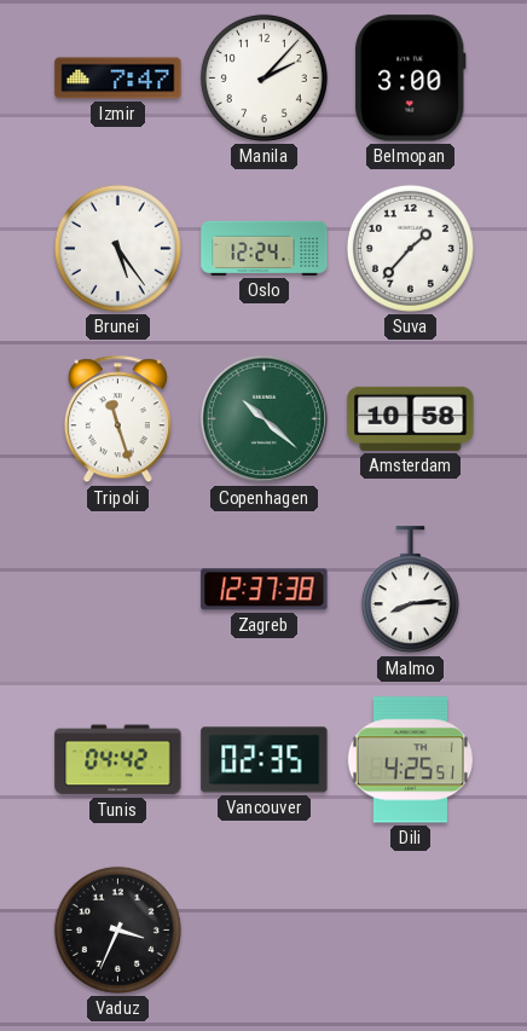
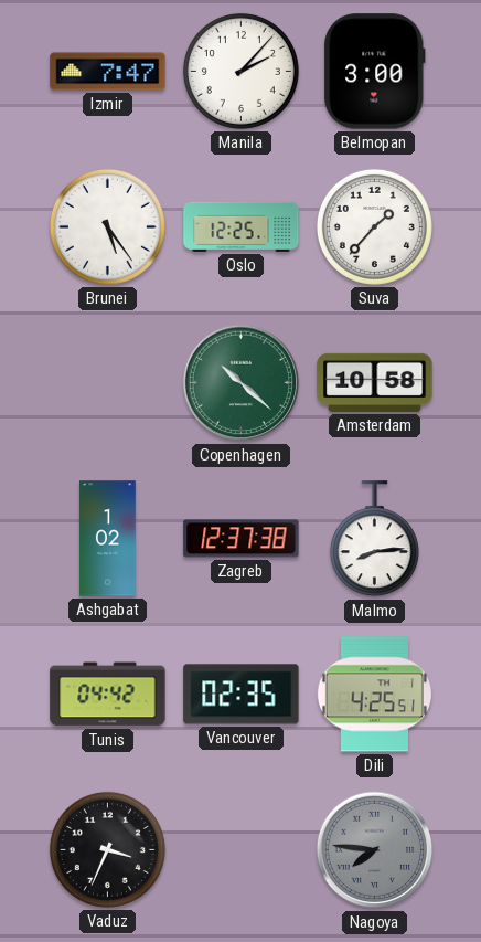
Oslo: 12:24 -> 12:25
Tripoli: 11:27 -> none
Ashgabat: none -> 1:02
Nagoya: none -> 7:46
